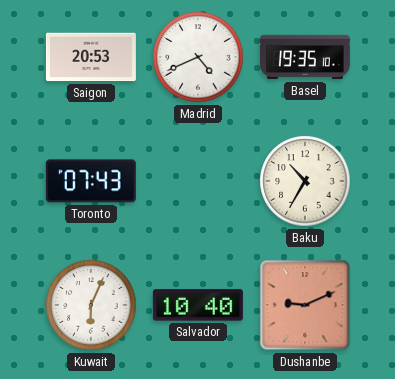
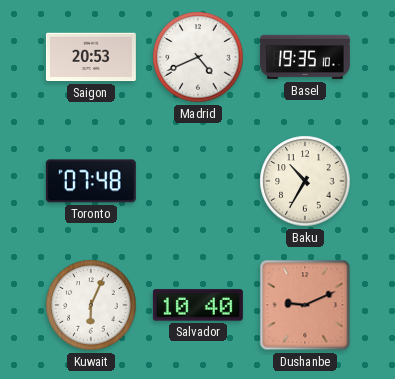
Toronto: 07:43 -> 07:48
